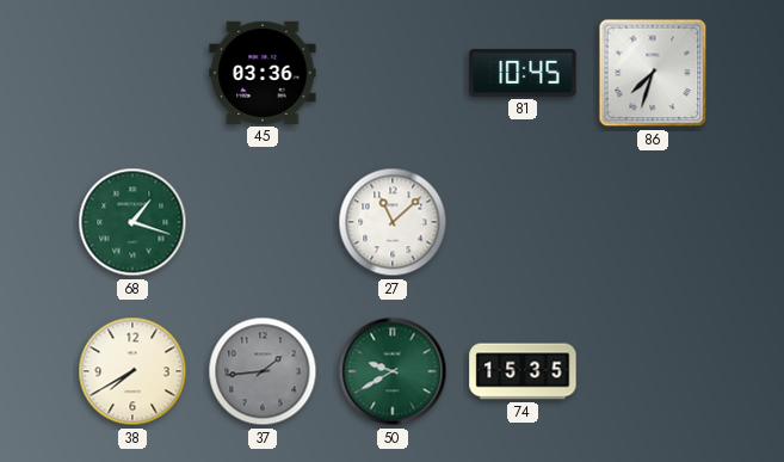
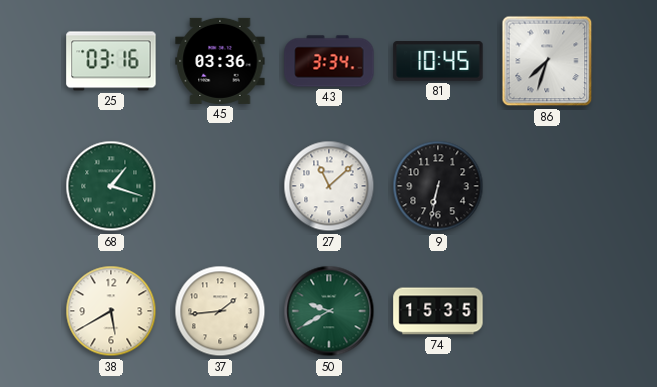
25: none -> 03:16
43: none -> 3:34
9: none -> 6:32
38: 7:40 -> 5:40
37 dial: grey -> cream
